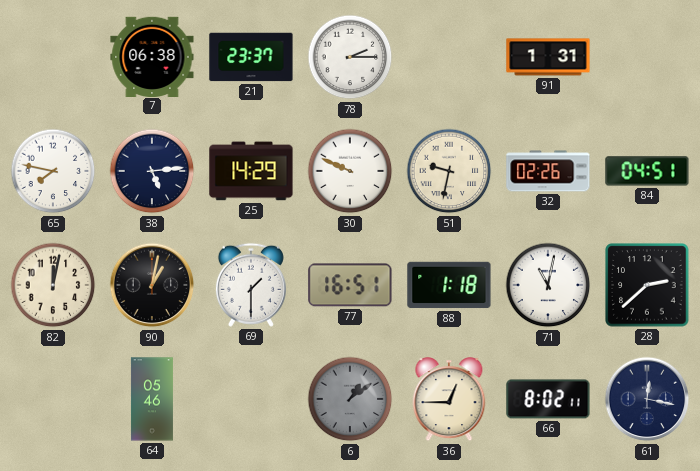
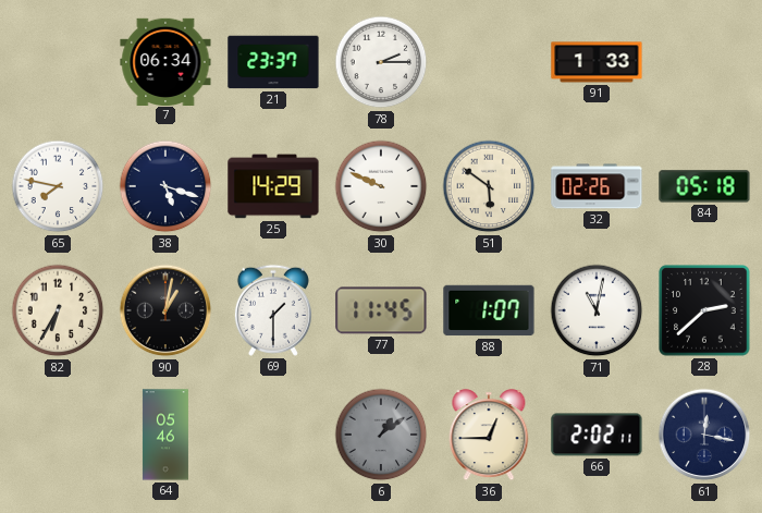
7: 06:38 -> 06:34
91: 1:31 -> 1:33
38: 5:14 -> 5:18
51: 9:32 -> 5:51
84: 04:51 -> 05:18
82: 12:02 -> 6:35
77: 16:51 -> 11:45
88: 1:18 -> 1:07
66: 8:02 -> 2:02
